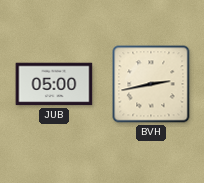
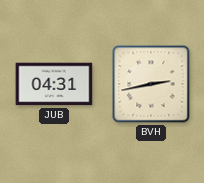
JUB: 05:00 -> 04:31
